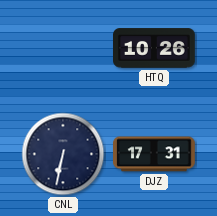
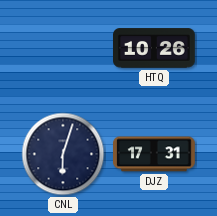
CNL: 6:32 -> 6:03
